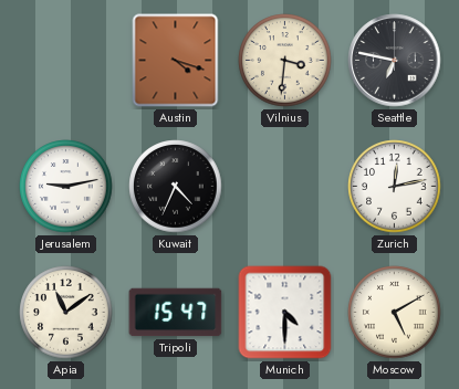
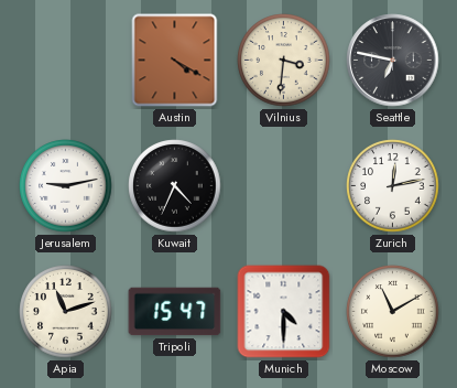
Austin: 4:18 -> 4:20
Apia: 11:09 -> 11:12
Moscow: 5:10 -> 11:10
